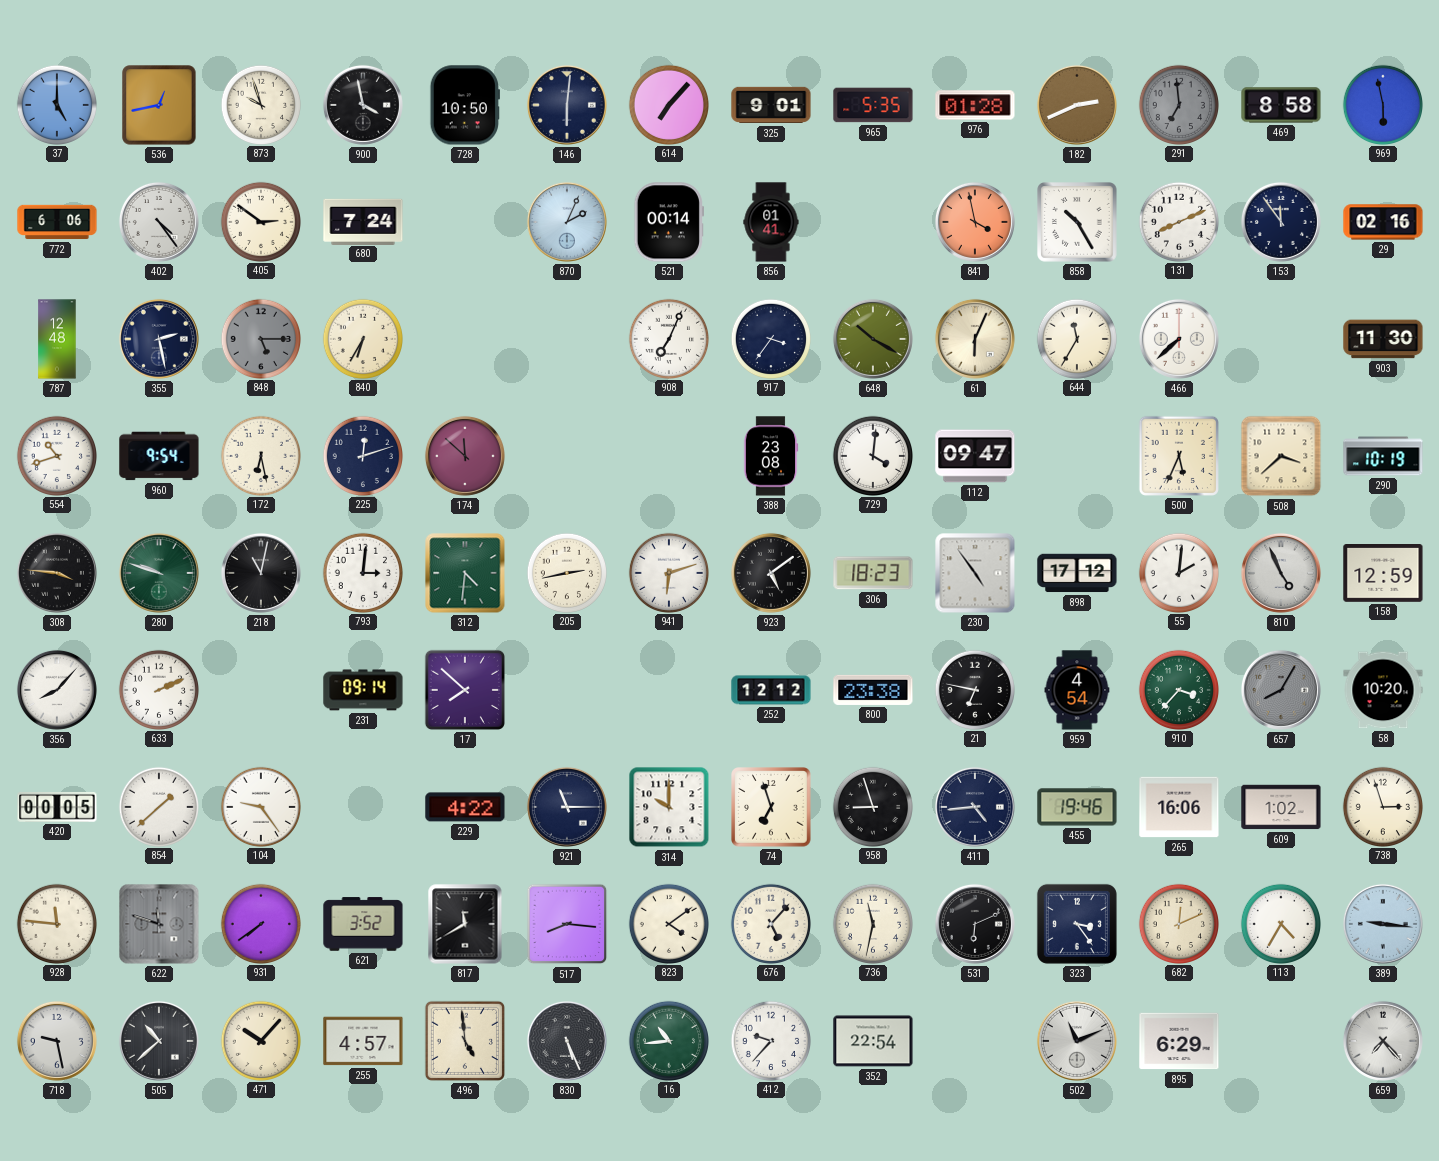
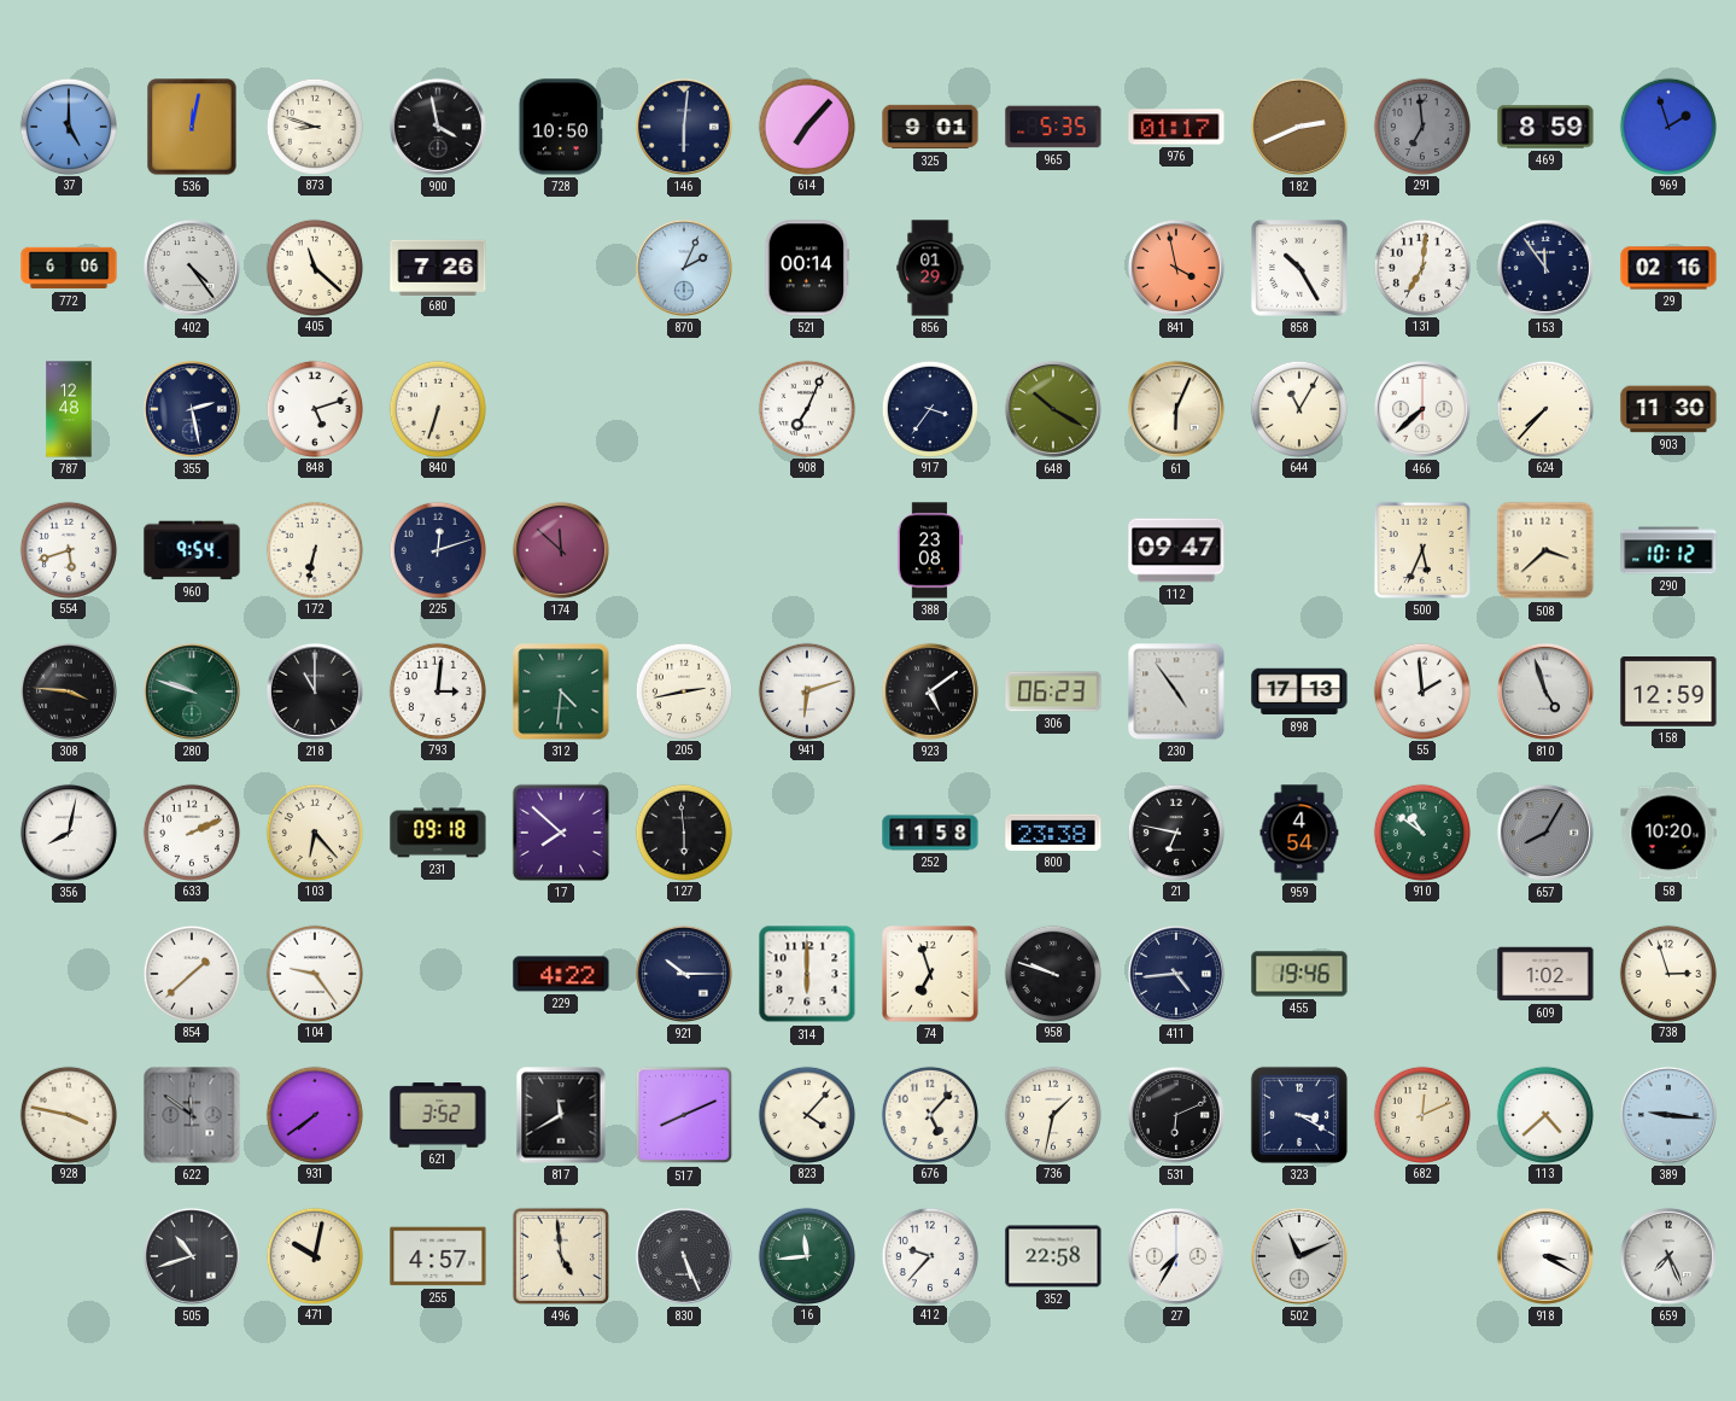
536: 12:43 -> 12:02
873: 9:57 -> 8:48
976: 01:28 -> 01:17
469: 8:58 -> 8:59
969: 5:58 -> 1:57
405: 2:51 -> 11:22
680: 7:24 -> 7:26
856: 01:41 -> 01:29
131: 8:11 -> 7:01
848: 5:15 -> 5:12
848 dial: grey -> white
840: 6:35 -> 6:33
644: 11:35 -> 11:05
624: none -> 7:37
554: 10:42 -> 5:42
172: 6:28 -> 6:32
729: 4:01 -> none
290: 10:19 -> 10:12
218: 11:02 -> 11:00
306: 18:23 -> 06:23
898: 17:12 -> 17:13
55: 2:01 -> 1:59
810: 4:56 -> 4:57
356: 8:07 -> 8:02
103: none -> 6:23
231: 09:14 -> 09:18
127: none -> 5:59
252: 12:12 -> 11:58
910: 3:37 -> 10:51
420: 00:05 -> none
921: 11:15 -> 10:15
314: 10:00 -> 6:00
958: 8:57 -> 9:48
265: 16:06 -> none
928: 11:46 -> 3:47
622: 11:48 -> 11:51
517: 8:16 -> 8:11
823: 4:09 -> 4:07
736: 11:32 -> 1:32
323: 3:24 -> 3:20
113: 4:35 -> 4:38
718: 9:28 -> none
505: 10:38 -> 10:42
471: 10:07 -> 10:02
16: 10:44 -> 11:44
352: 22:54 -> 22:58
27: none -> 7:35
895: 6:29 -> none
918: none -> 3:20
659: 7:23 -> 7:26
